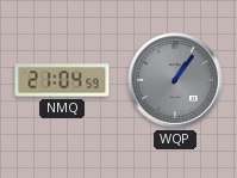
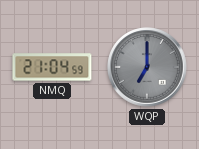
WQP: 1:06 -> 7:00
